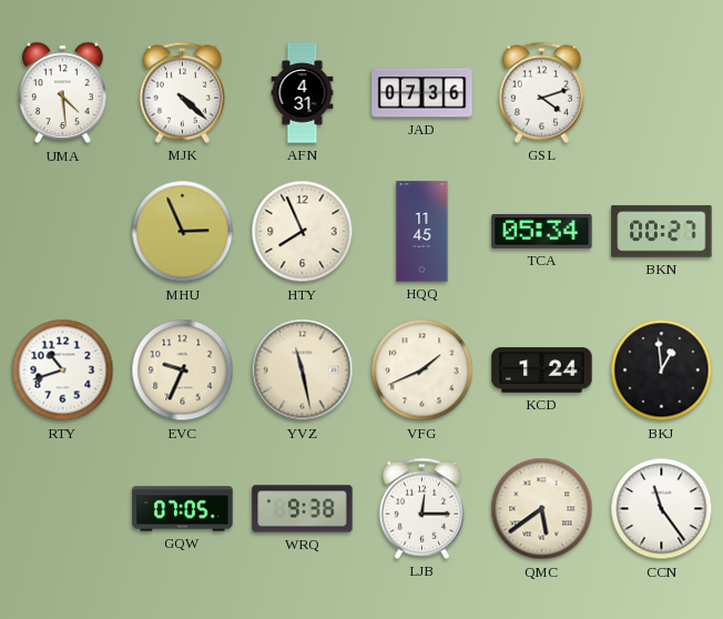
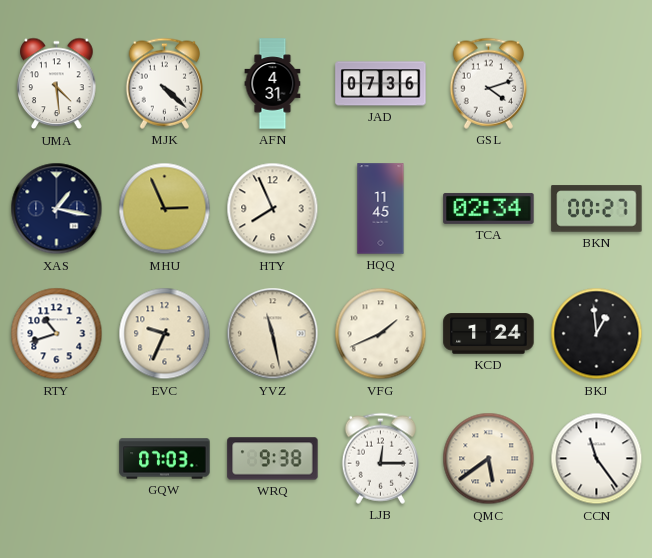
XAS: none -> 1:17
TCA: 05:34 -> 02:34
GQW: 07:05 -> 07:03
